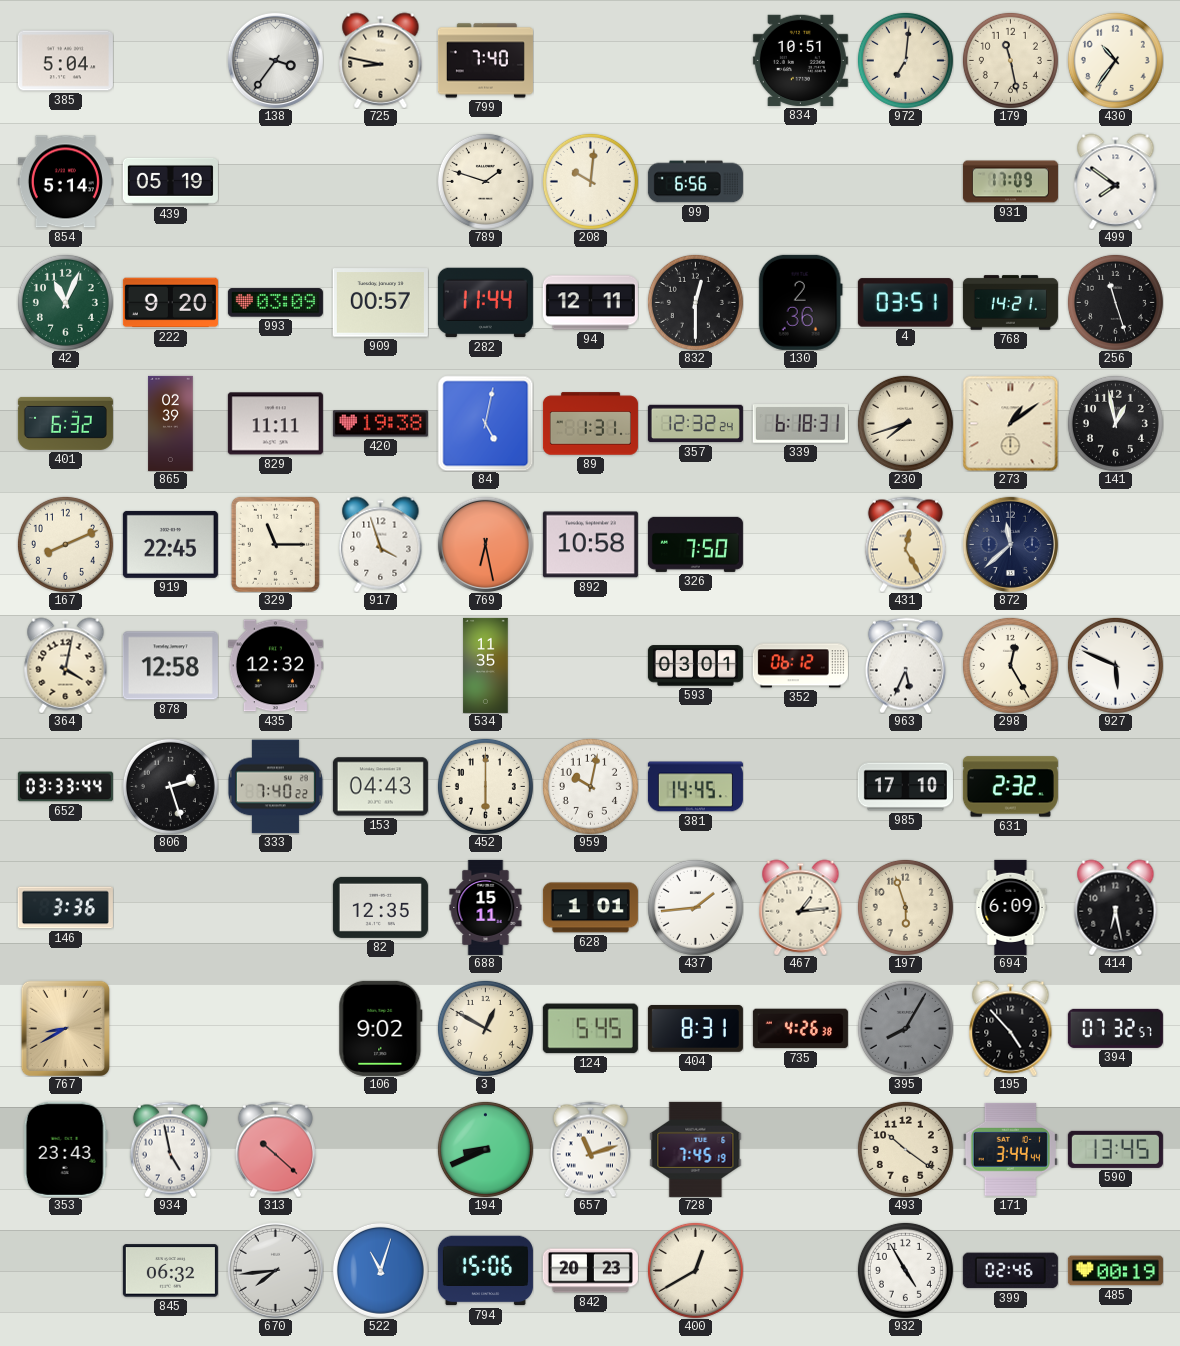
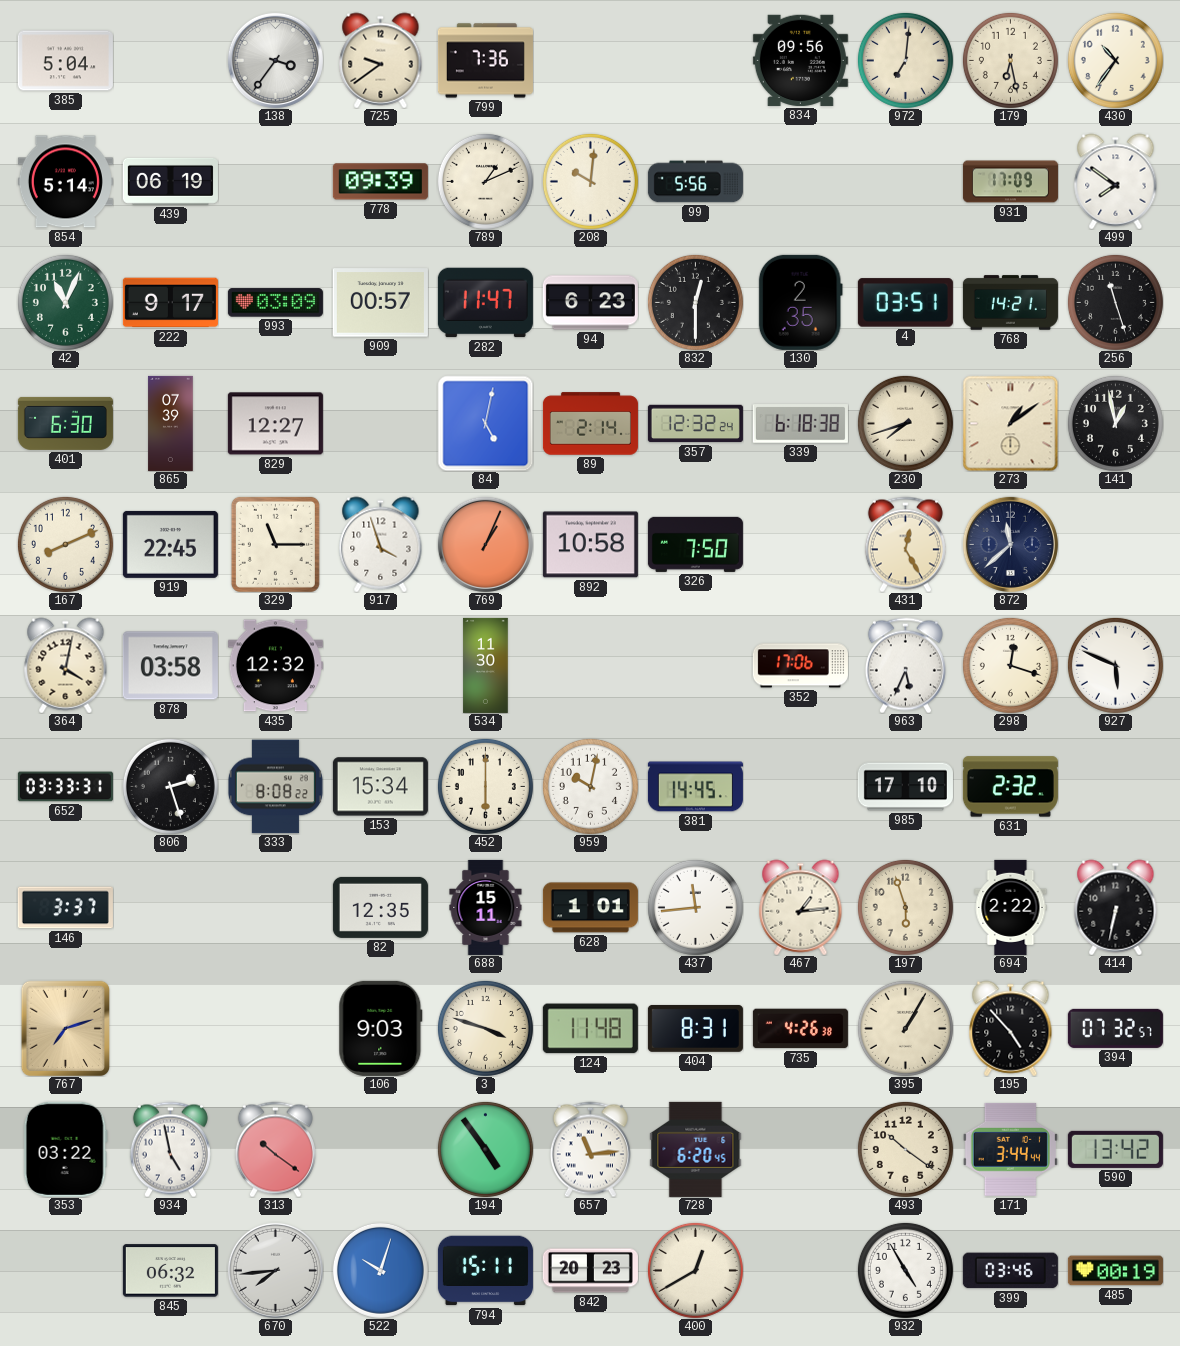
725: 8:47 -> 9:39
799: 7:40 -> 7:36
834: 10:51 -> 09:56
179: 11:28 -> 6:28
439: 05:19 -> 06:19
778: none -> 09:39
789: 1:48 -> 1:11
99: 6:56 -> 5:56
222: 9:20 -> 9:17
282: 11:44 -> 11:47
94: 12:11 -> 6:23
130: 2:36 -> 2:35
401: 6:32 -> 6:30
865: 02:39 -> 07:39
829: 11:11 -> 12:27
420: 19:38 -> none
89: 1:31 -> 2:14
339: 6:18:31 -> 6:18:38
769: 6:28 -> 1:04
878: 12:58 -> 03:58
534: 11:35 -> 11:30
593: 03:01 -> none
352: 06:12 -> 17:06
298: 12:25 -> 12:18
652: 03:33:44 -> 03:33:31
333: 7:40 -> 8:08
153: 04:43 -> 15:34
146: 3:36 -> 3:37
437: 1:44 -> 11:44
694: 6:09 -> 2:22
414: 6:28 -> 6:32
767: 8:40 -> 7:12
106: 9:02 -> 9:03
3: 12:50 -> 3:48
124: 5:45 -> 11:48
395: 8:05 -> 1:05
395 dial: grey -> cream
353: 23:43 -> 03:22
313: 10:22 -> 10:21
194: 8:41 -> 4:54
657: 11:12 -> 11:14
728: 7:45 -> 6:20
590: 13:45 -> 13:42
522: 11:03 -> 10:03
794: 15:06 -> 15:11
399: 02:46 -> 03:46
